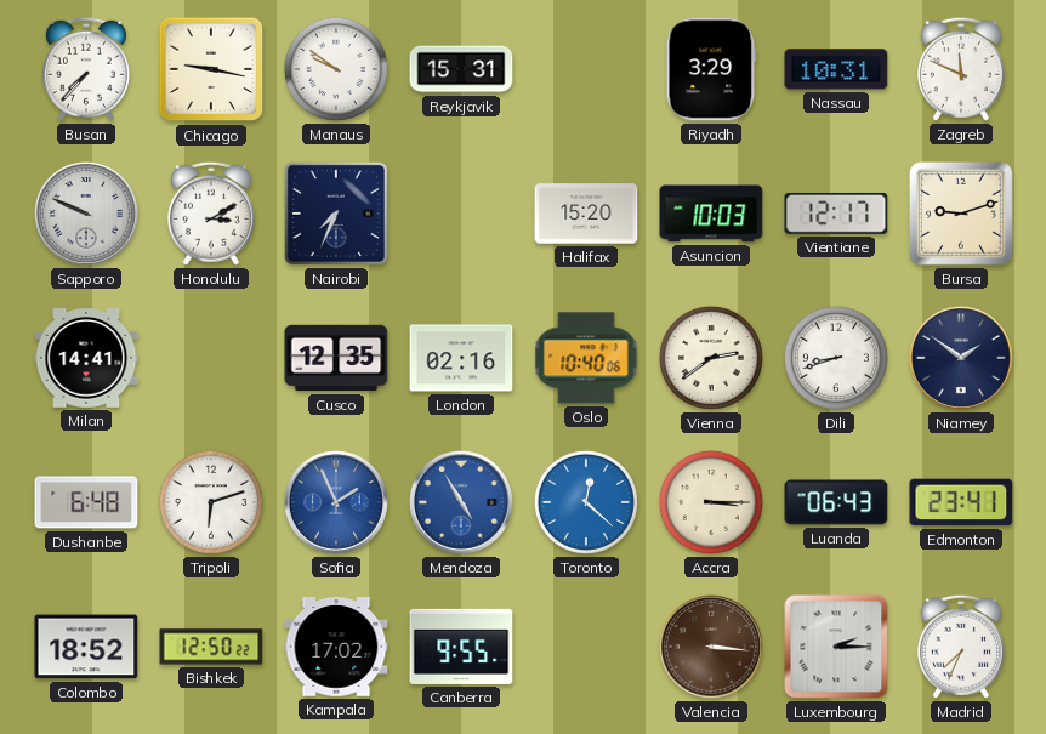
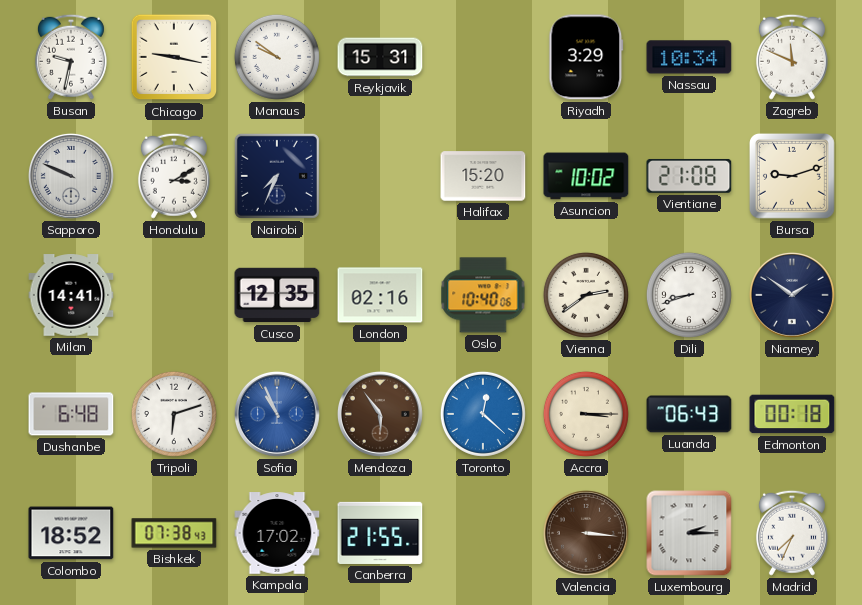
Busan: 7:37 -> 9:32
Nassau: 10:31 -> 10:34
Asuncion: 10:03 -> 10:02
Vientiane: 12:17 -> 21:08
Sofia: 1:56 -> 10:56
Mendoza: 4:55 -> 5:54
Mendoza dial: blue -> brown
Edmonton: 23:41 -> 00:18
Bishkek: 12:50 -> 07:38
Canberra: 9:55 -> 21:55
